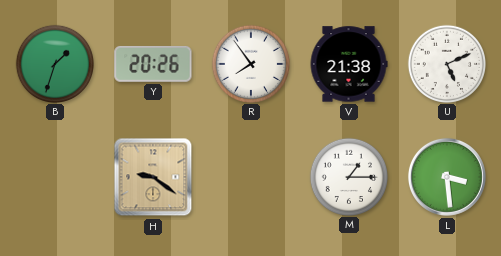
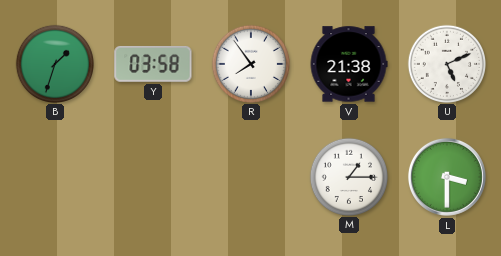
Y: 20:26 -> 03:58
H: 9:21 -> none
L: 3:29 -> 3:30
